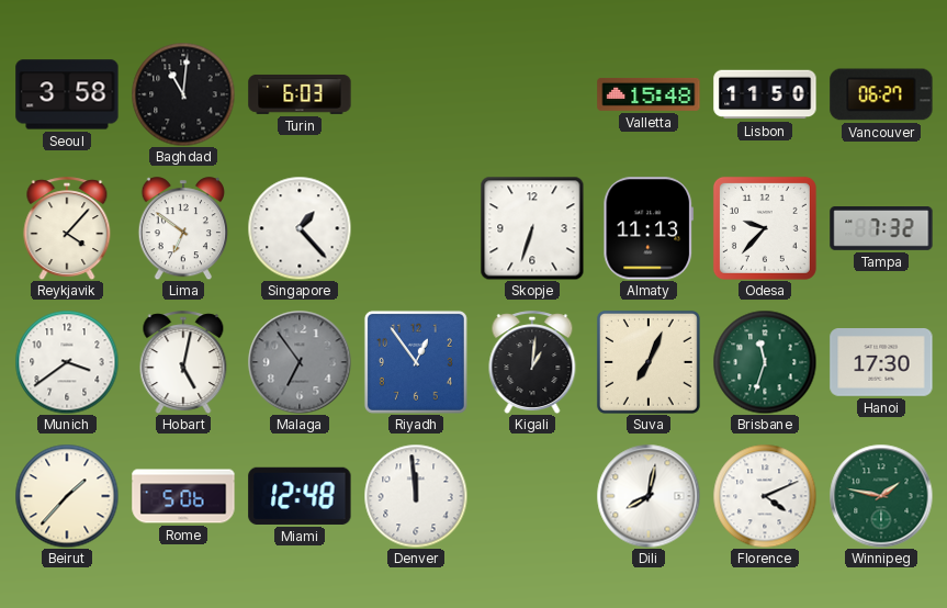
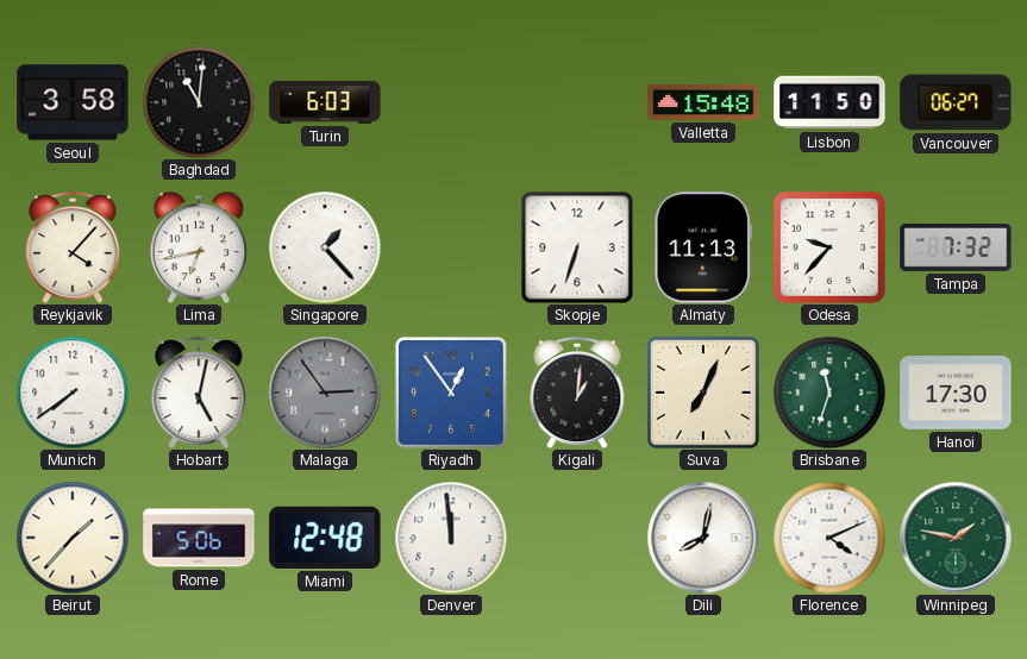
Lima: 6:51 -> 6:43
Munich: 3:39 -> 7:39
Malaga: 6:54 -> 2:54
